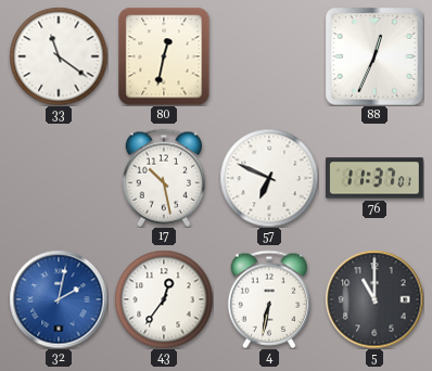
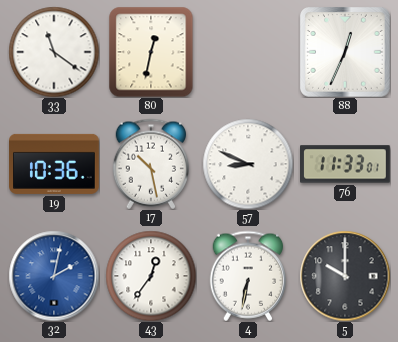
19: none -> 10:36
57: 6:49 -> 8:49
76: 11:37 -> 11:33
5: 11:00 -> 10:00
